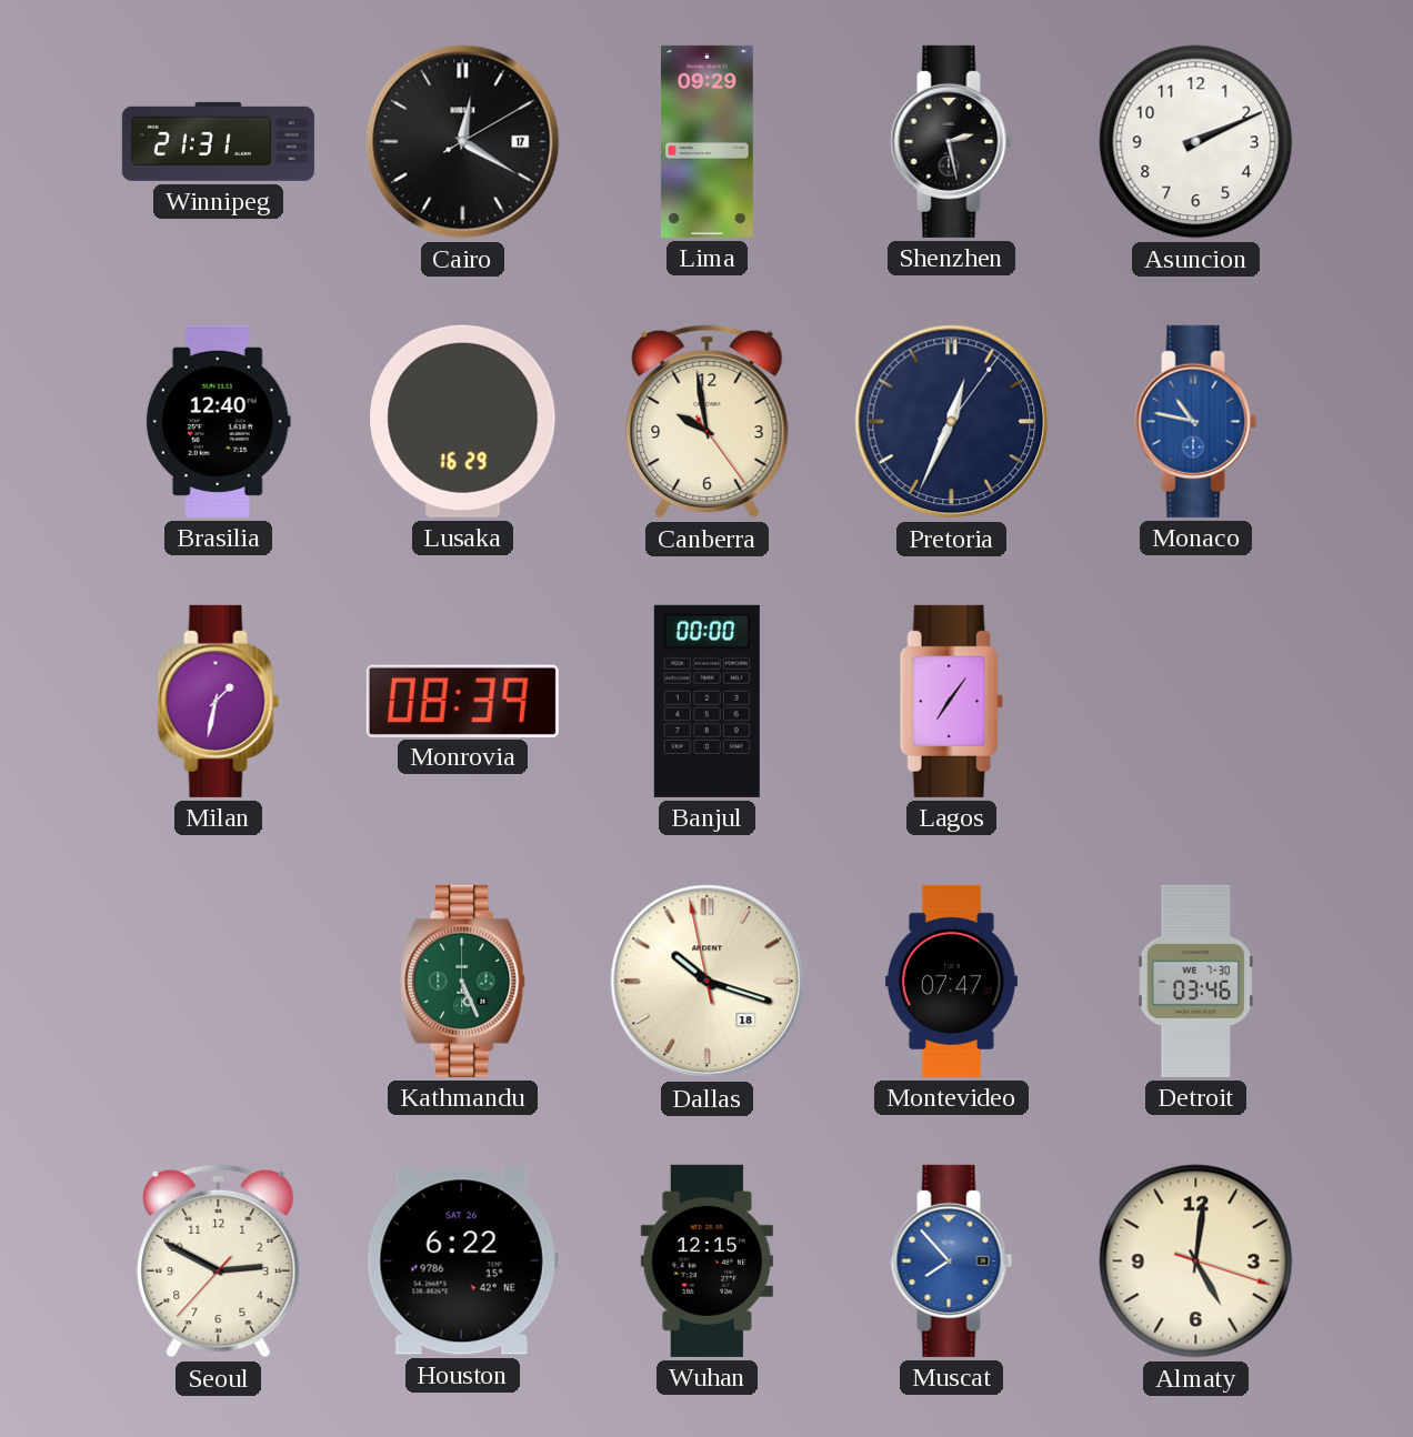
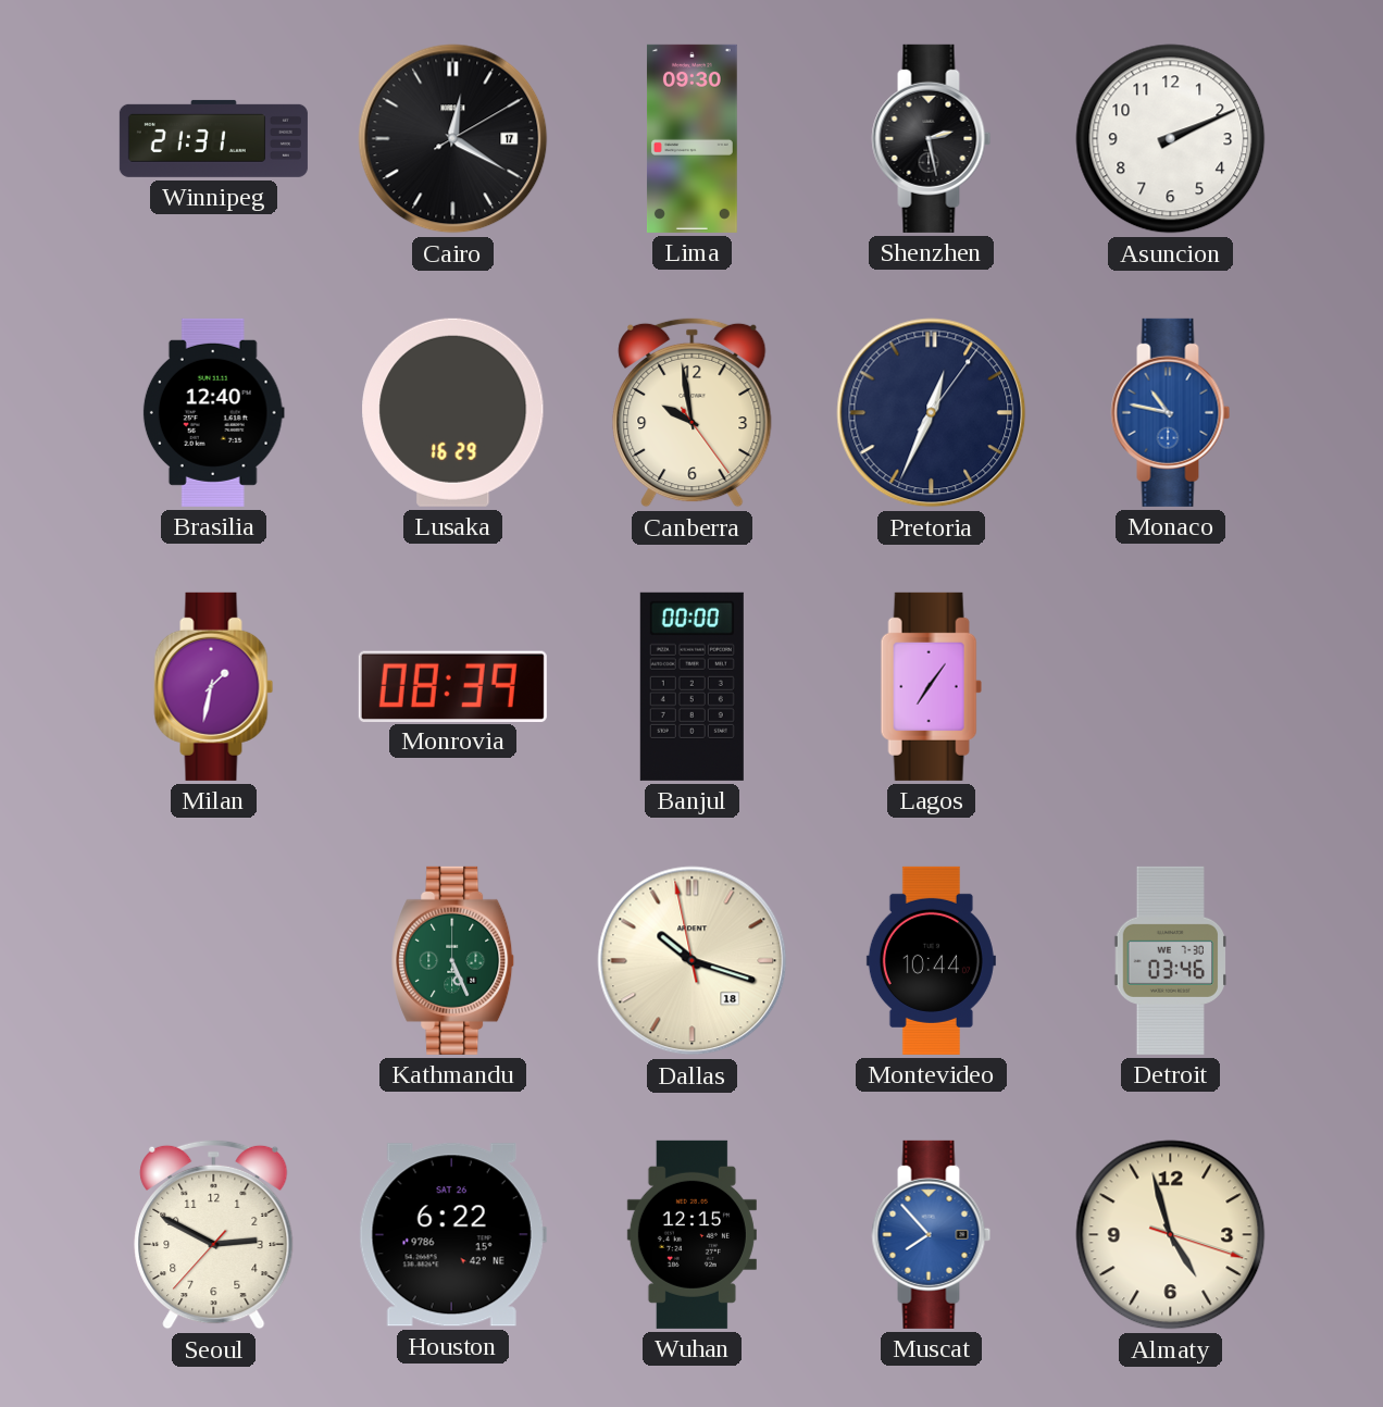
Lima: 09:29 -> 09:30
Montevideo: 07:47 -> 10:44
Almaty: 5:01 -> 4:57
